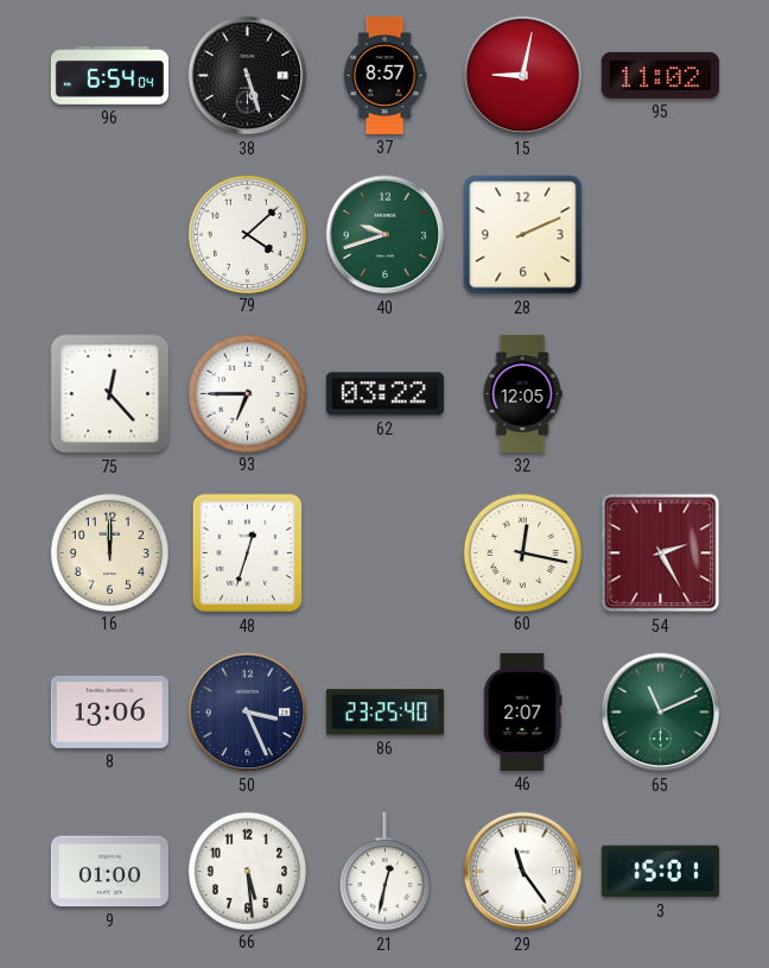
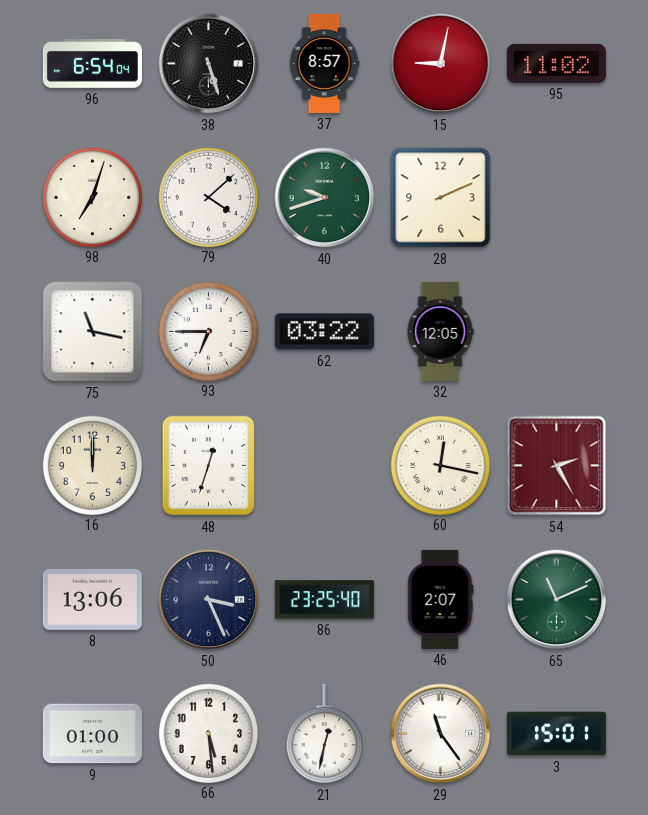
98: none -> 7:03
75: 12:23 -> 11:17
